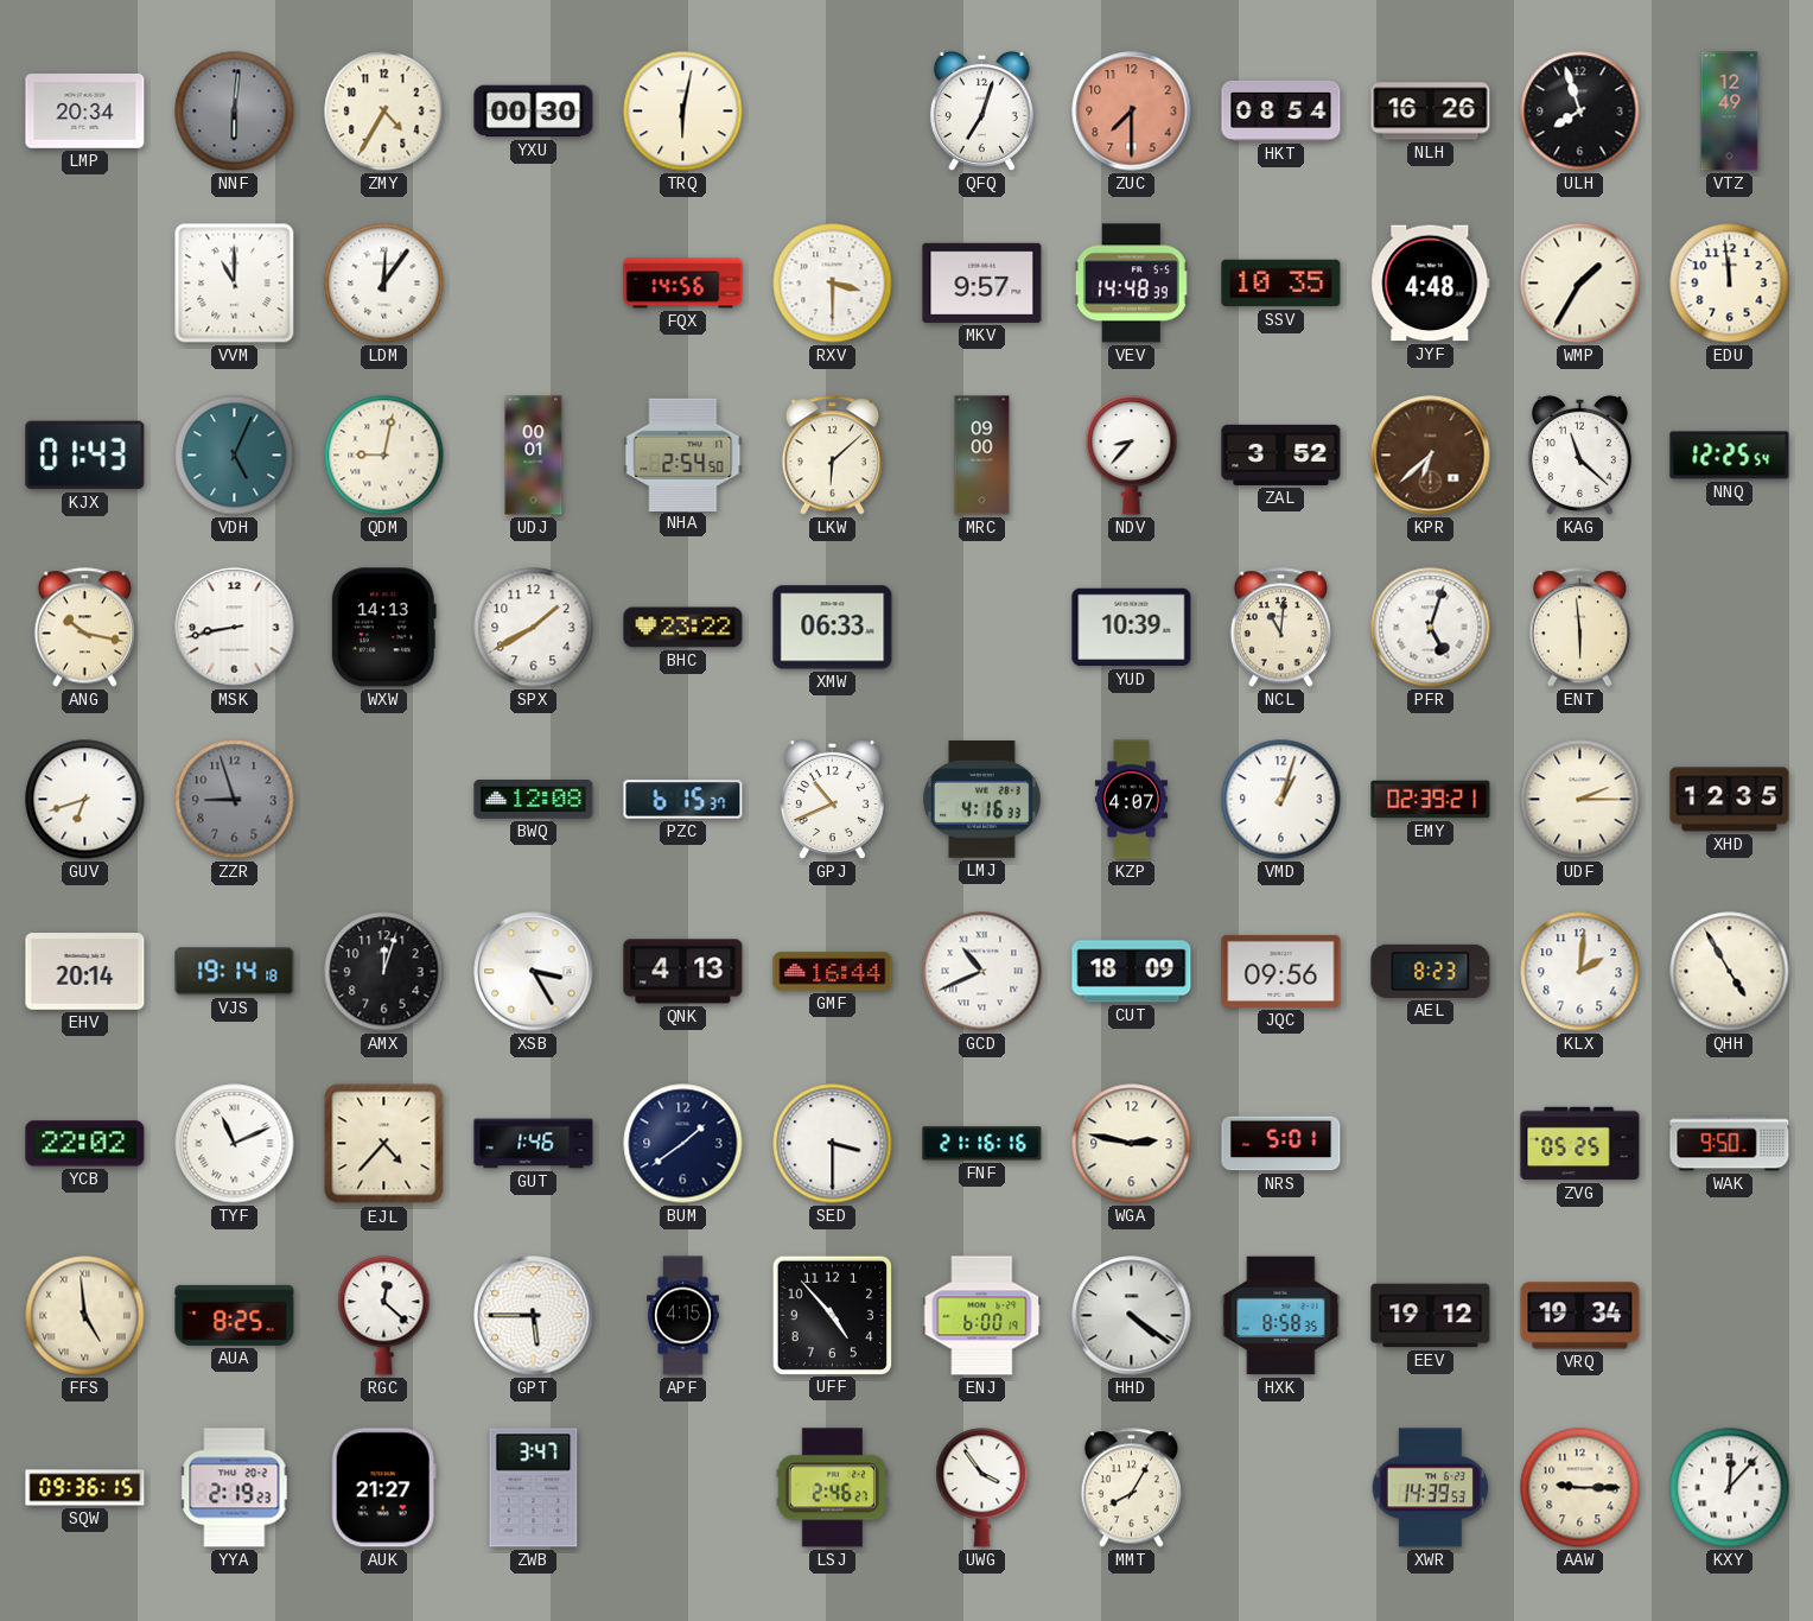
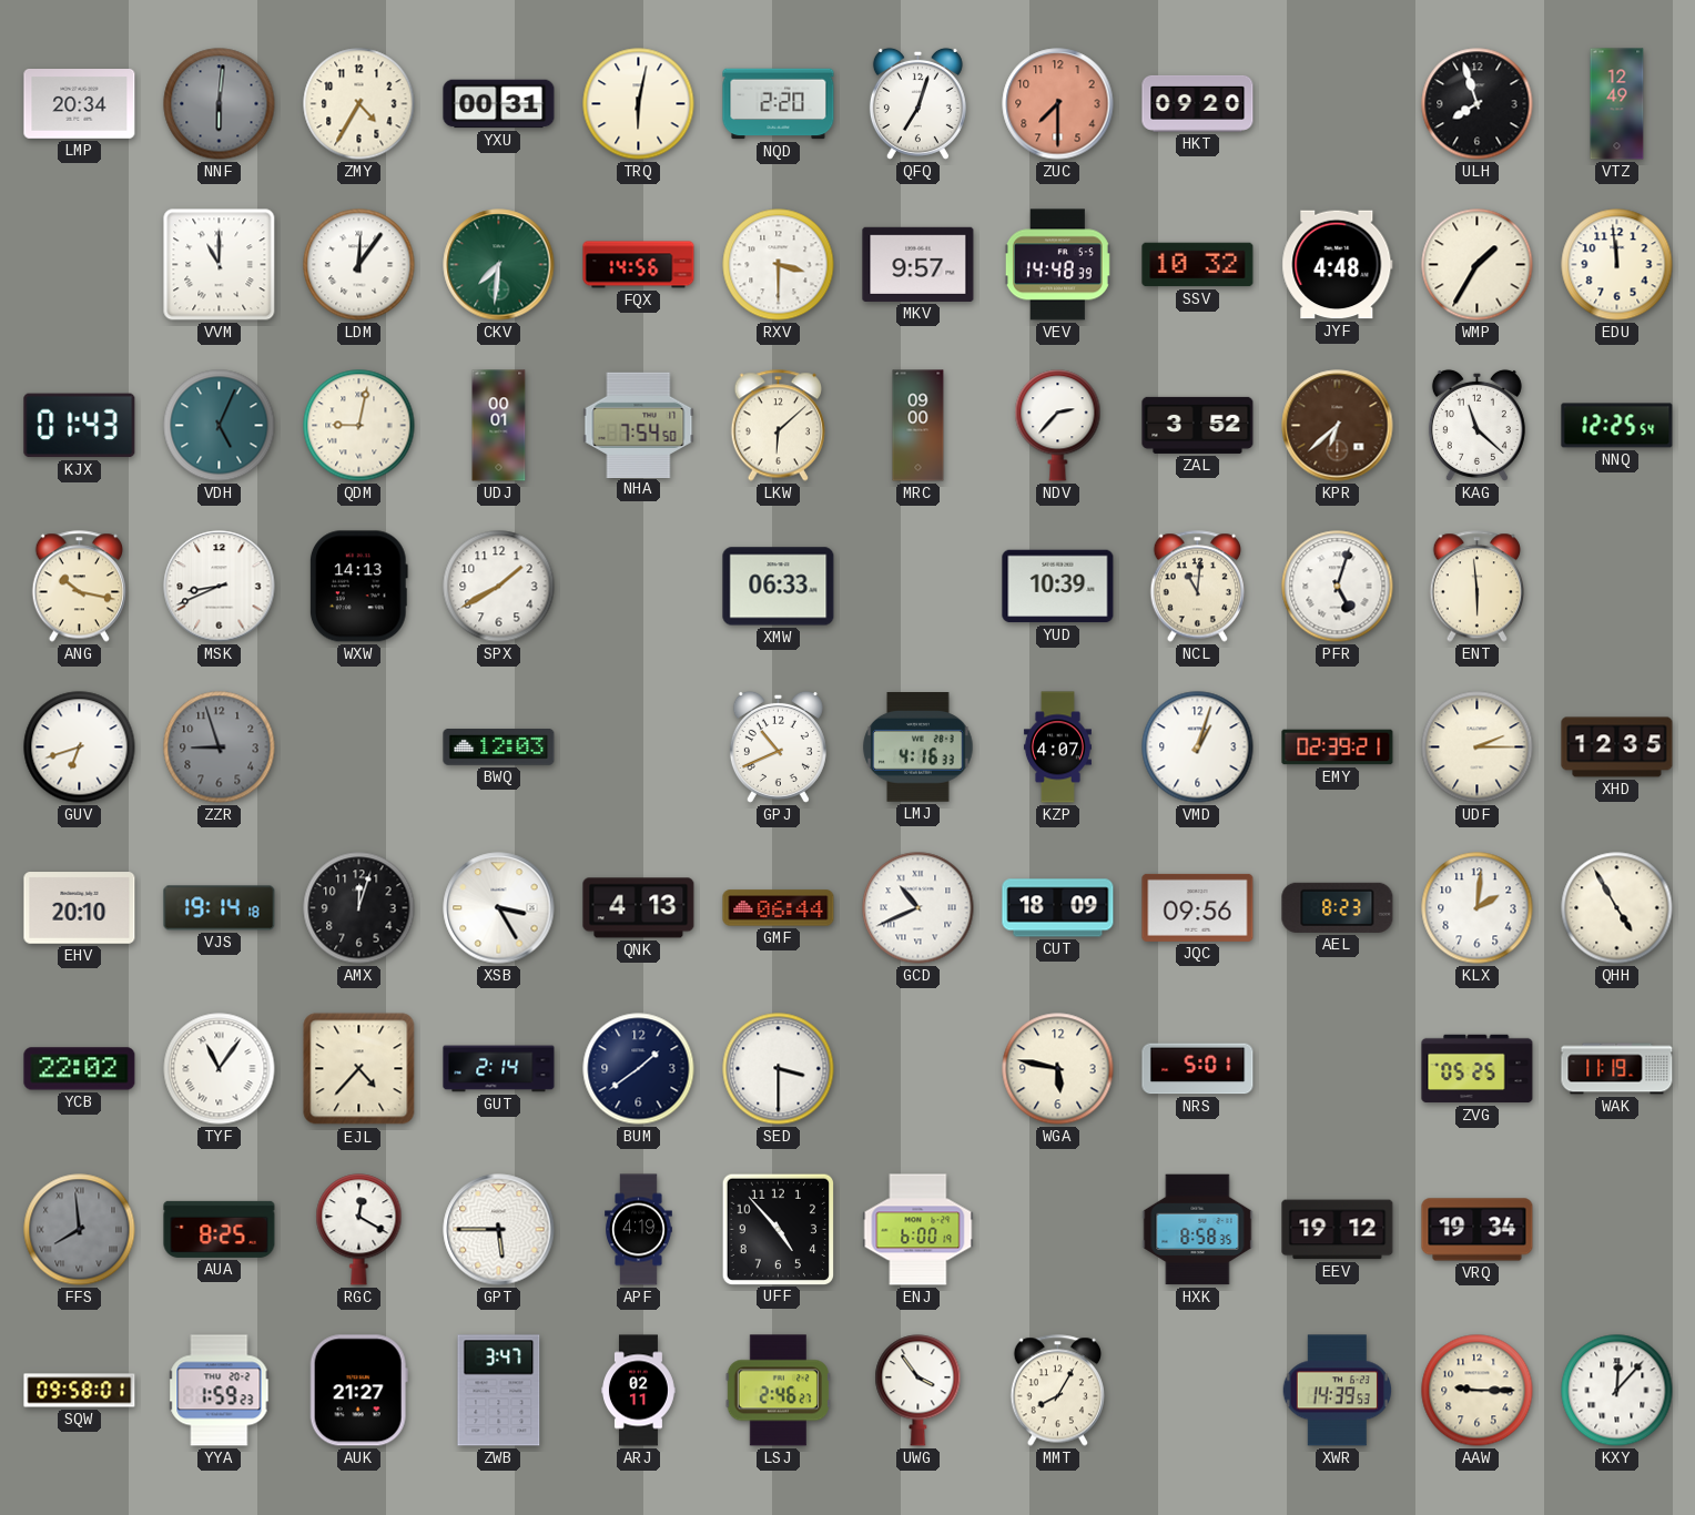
YXU: 00:30 -> 00:31
NQD: none -> 2:20
HKT: 08:54 -> 09:20
NLH: 16:26 -> none
CKV: none -> 7:31
SSV: 10:35 -> 10:32
NHA: 2:54 -> 7:54
NDV: 8:37 -> 2:37
MSK: 8:43 -> 8:41
BHC: 23:22 -> none
BWQ: 12:08 -> 12:03
PZC: 6:15 -> none
EHV: 20:14 -> 20:10
GMF: 16:44 -> 06:44
TYF: 11:11 -> 11:06
GUT: 1:46 -> 2:14
FNF: 21:16 -> none
WGA: 2:47 -> 5:47
WAK: 9:50 -> 11:19
FFS: 4:59 -> 7:59
FFS dial: cream -> grey
RGC: 12:22 -> 12:20
APF: 4:15 -> 4:19
HHD: 4:21 -> none
SQW: 09:36 -> 09:58
YYA: 2:19 -> 1:59
ARJ: none -> 02:11
